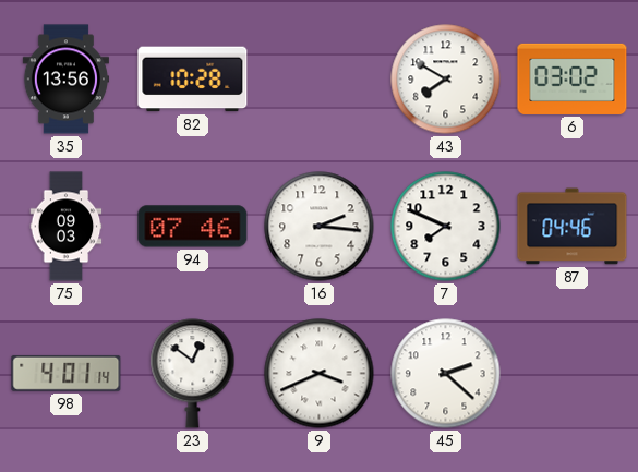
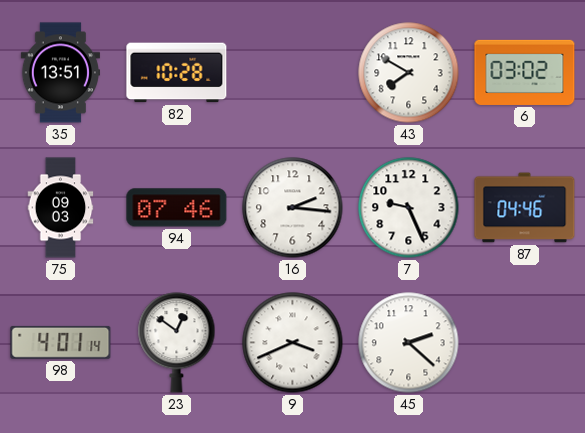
35: 13:56 -> 13:51
7: 7:49 -> 9:26
